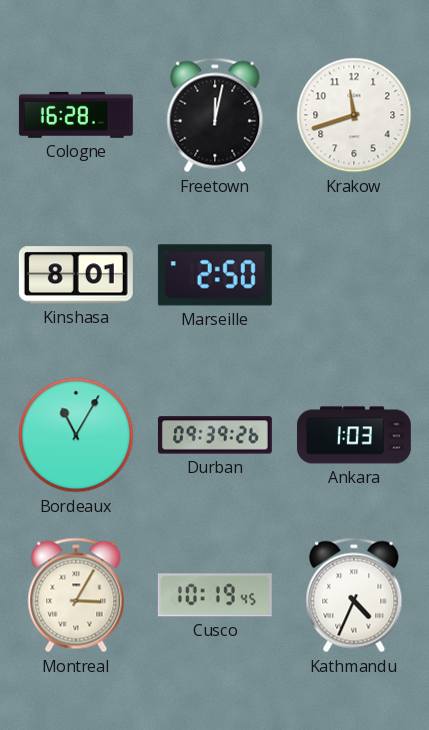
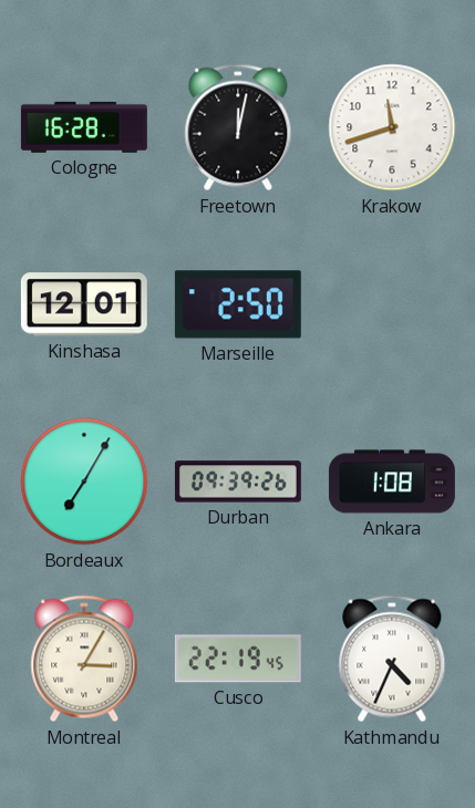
Kinshasa: 8:01 -> 12:01
Bordeaux: 11:05 -> 7:05
Ankara: 1:03 -> 1:08
Cusco: 10:19 -> 22:19
